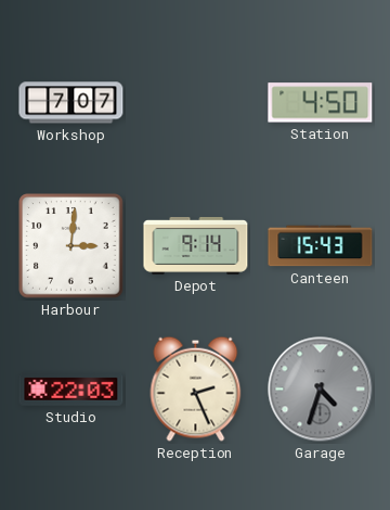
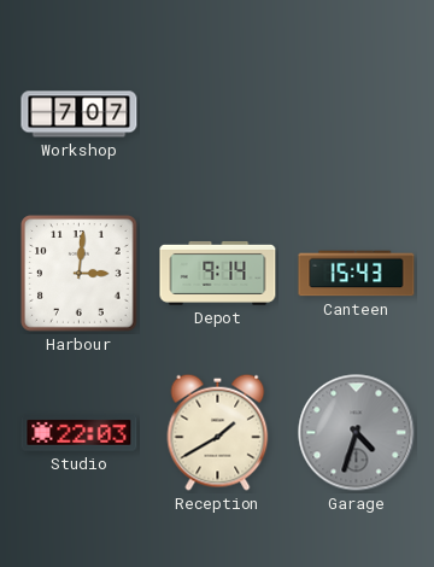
Station: 4:50 -> none
Reception: 2:26 -> 1:40
